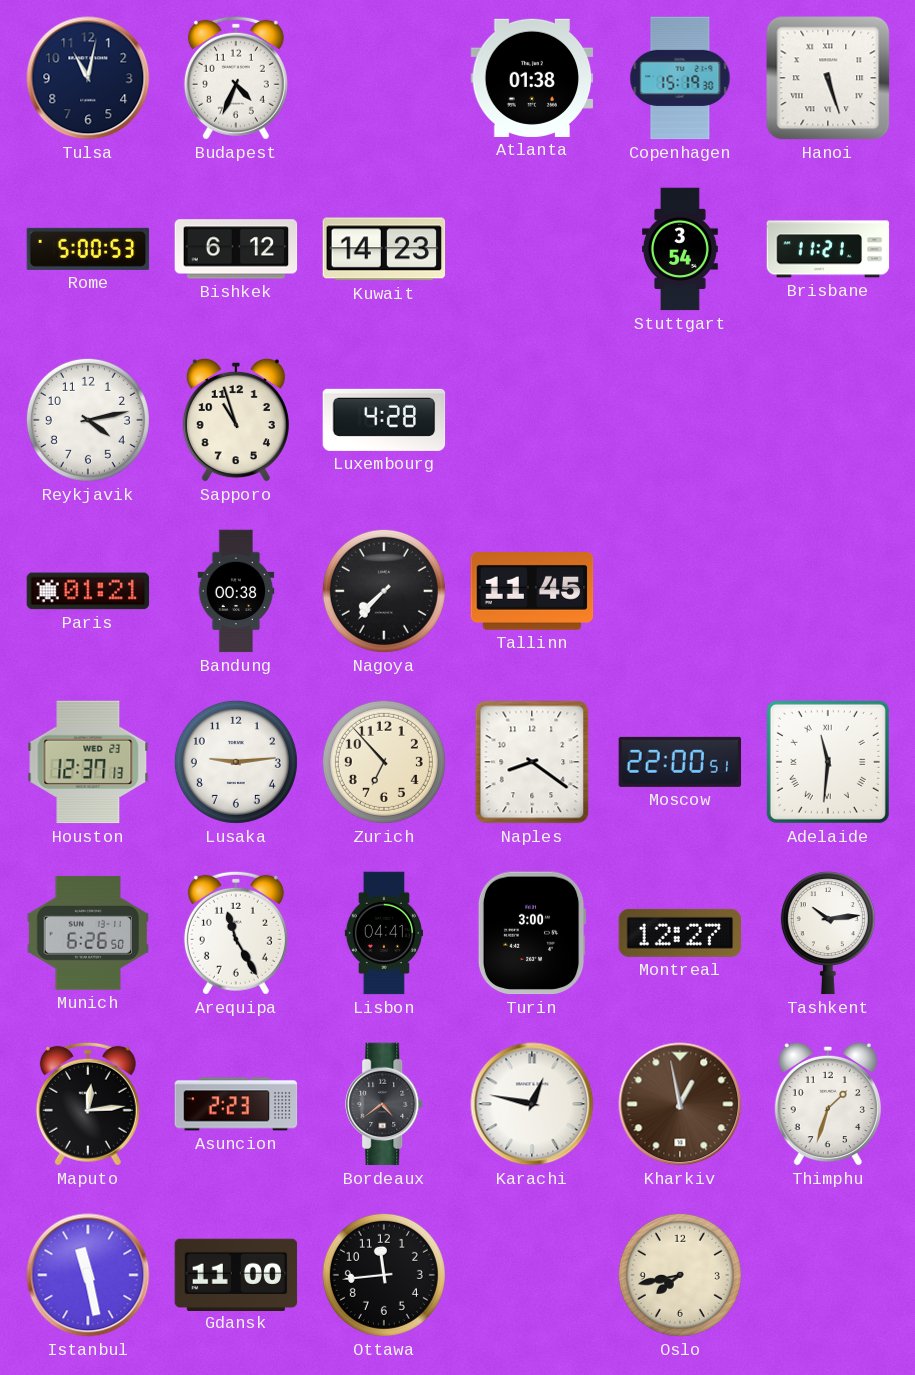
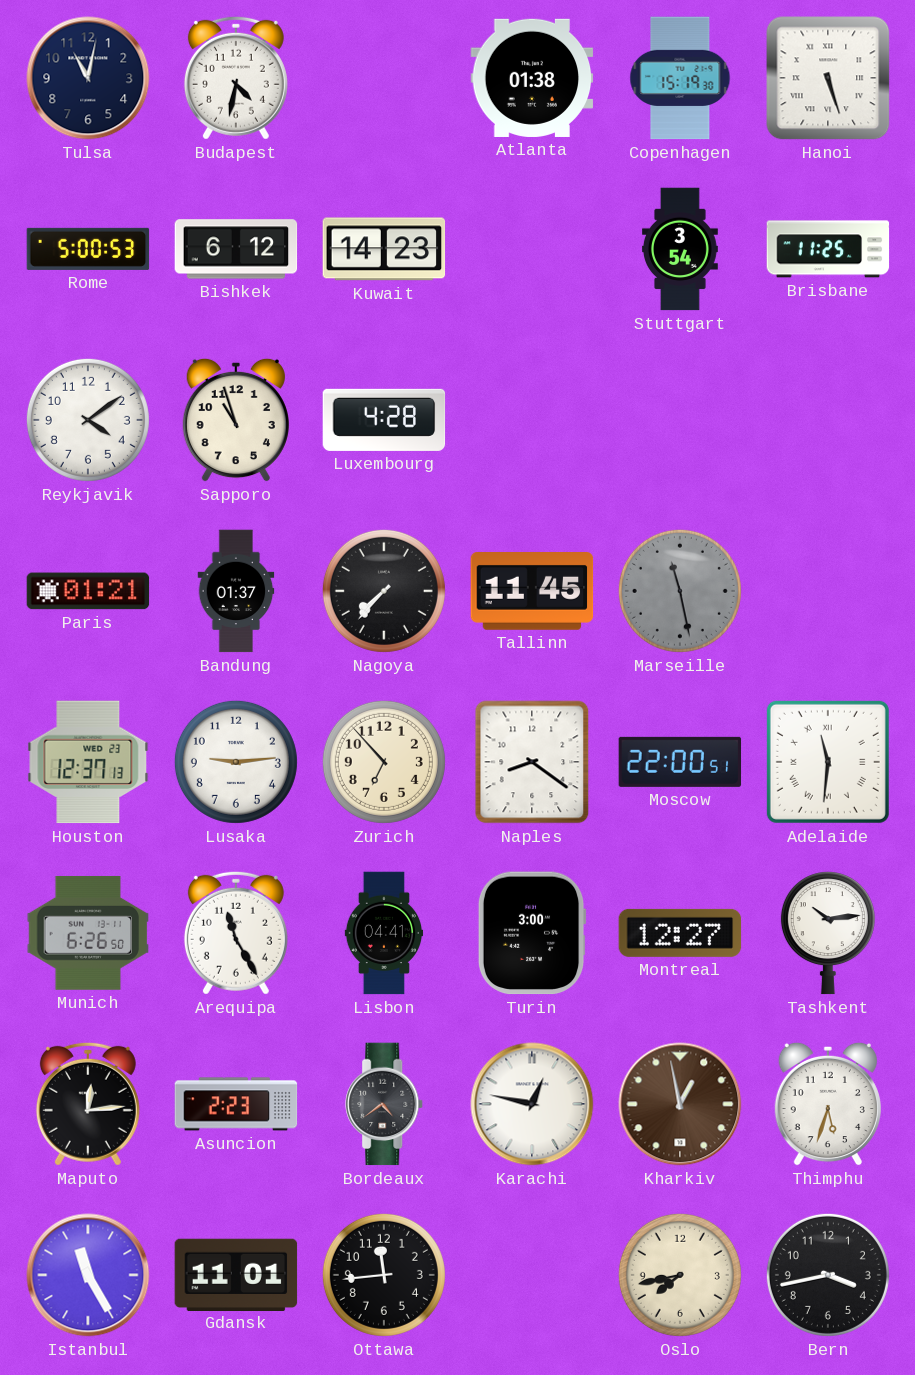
Budapest: 4:34 -> 4:32
Brisbane: 11:21 -> 11:25
Reykjavik: 4:13 -> 4:09
Bandung: 00:38 -> 01:37
Marseille: none -> 11:28
Thimphu: 1:33 -> 5:33
Istanbul: 11:28 -> 11:25
Gdansk: 11:00 -> 11:01
Bern: none -> 3:43
